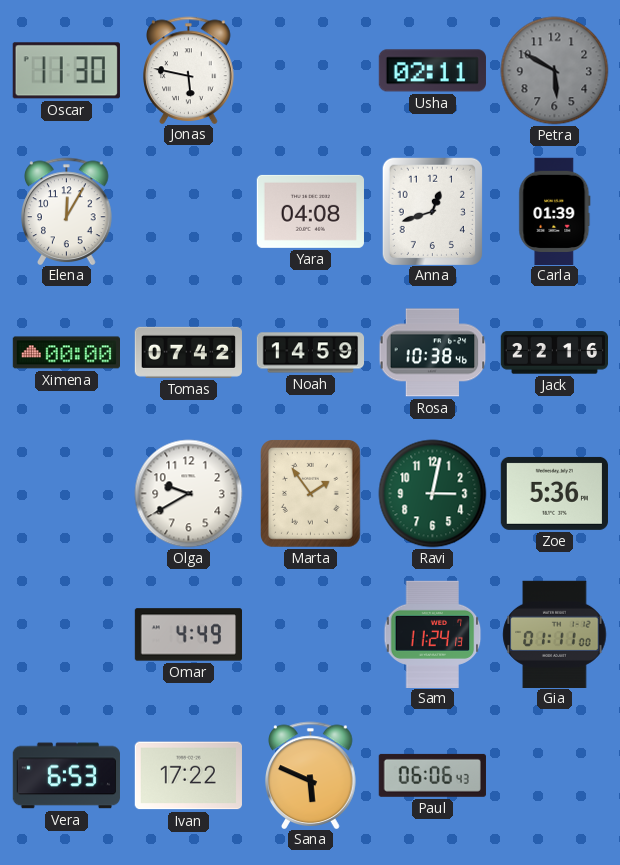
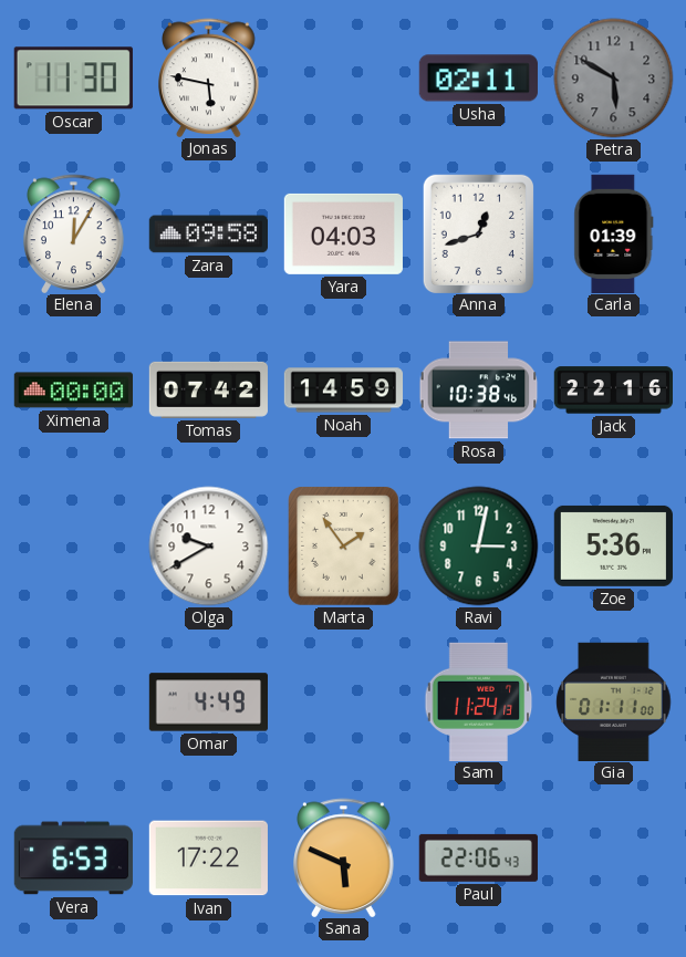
Zara: none -> 09:58
Yara: 04:08 -> 04:03
Paul: 06:06 -> 22:06
